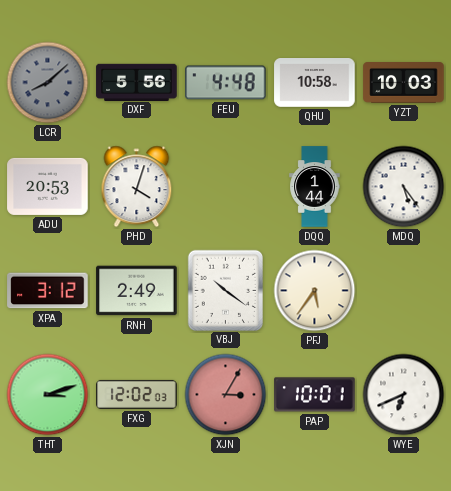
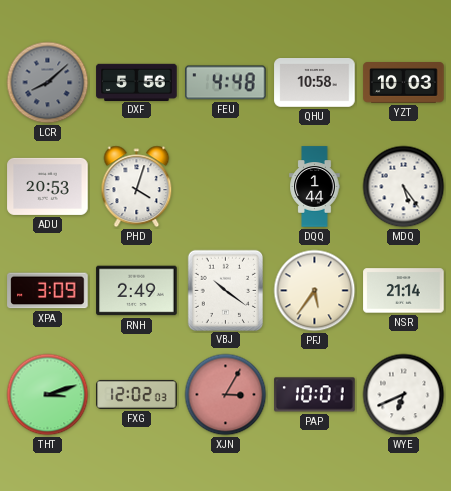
XPA: 3:12 -> 3:09
NSR: none -> 21:14
